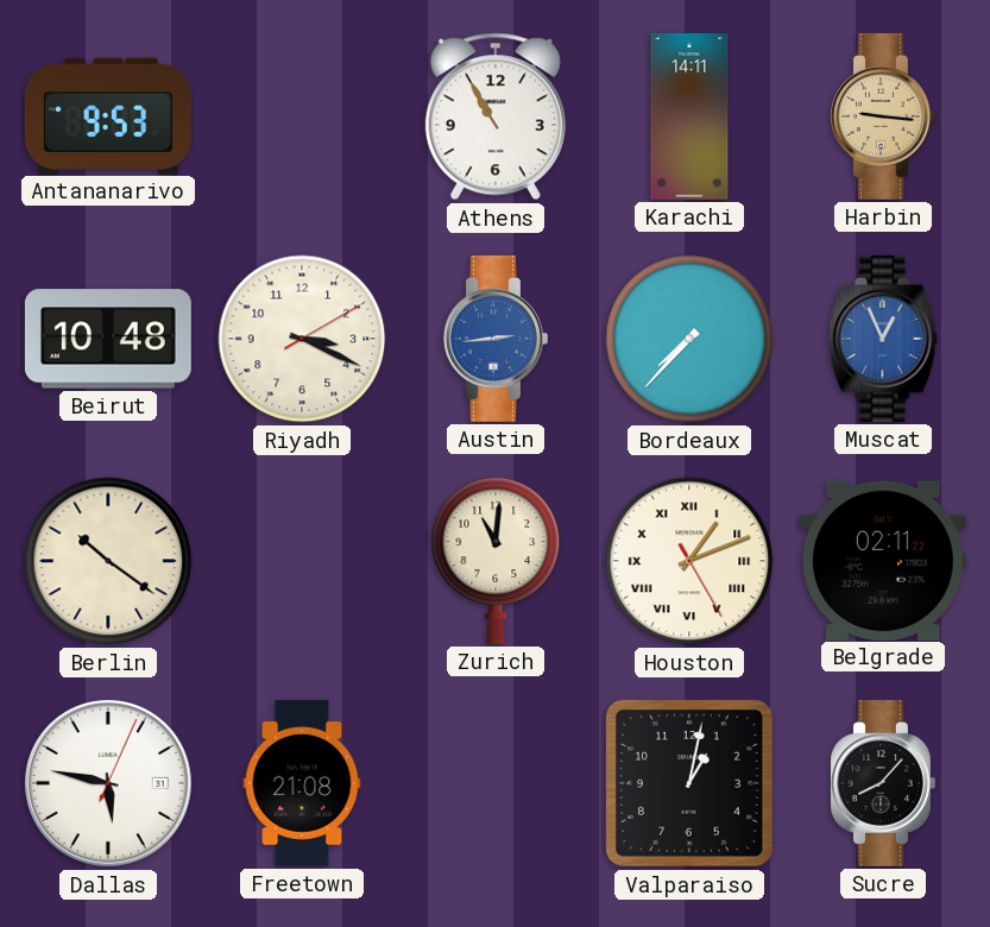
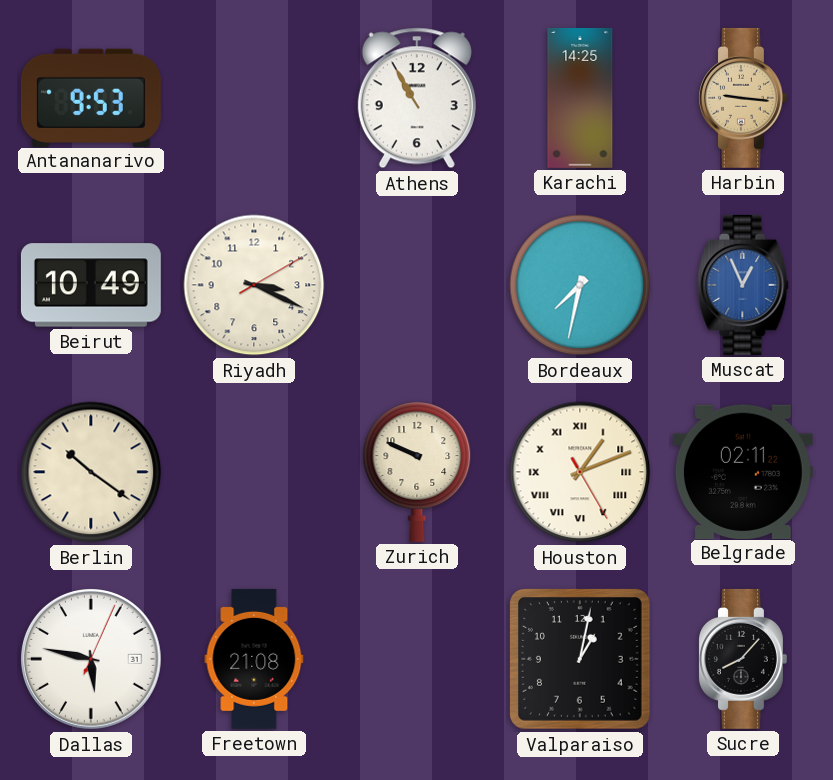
Karachi: 14:11 -> 14:25
Beirut: 10:48 -> 10:49
Austin: 2:44 -> none
Bordeaux: 7:37 -> 7:32
Zurich: 11:01 -> 9:49
